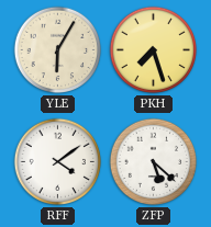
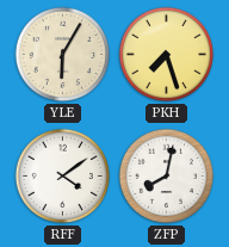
ZFP: 5:22 -> 8:02
